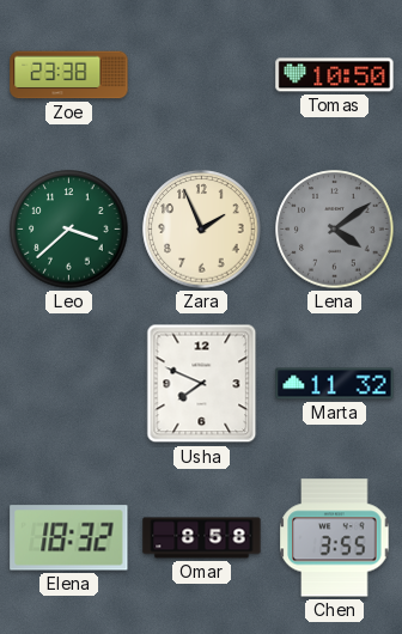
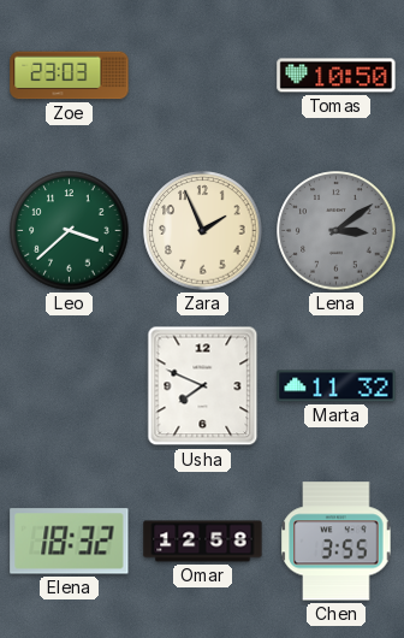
Zoe: 23:38 -> 23:03
Lena: 4:09 -> 3:09
Omar: 8:58 -> 12:58
